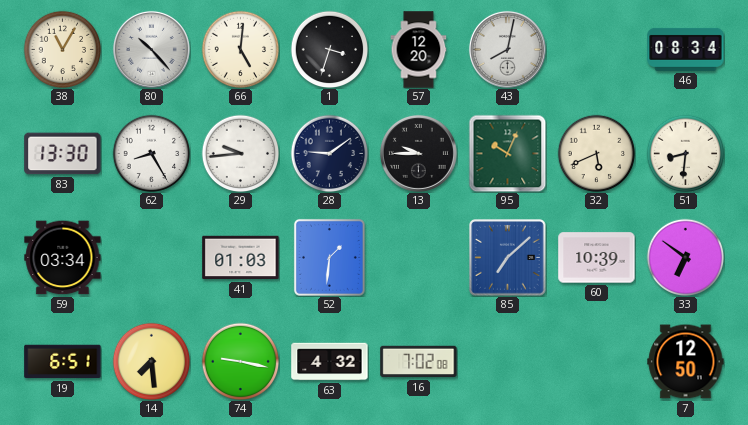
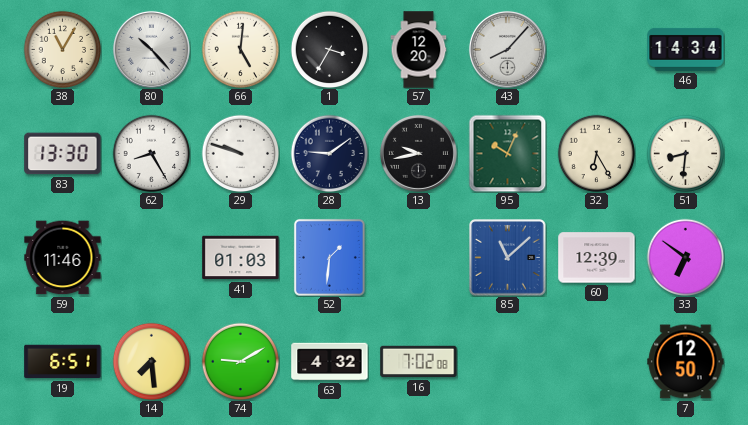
1: 3:33 -> 3:35
43: 8:02 -> 8:07
46: 08:34 -> 14:34
29: 9:44 -> 9:48
13: 9:45 -> 9:43
32: 5:41 -> 6:25
59: 03:34 -> 11:46
85: 7:08 -> 11:08
60: 10:39 -> 12:39
74: 9:17 -> 9:10
